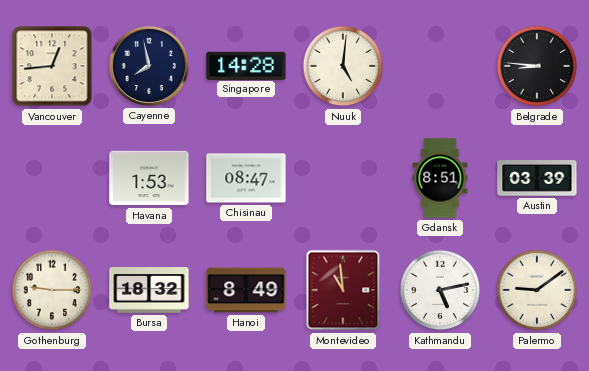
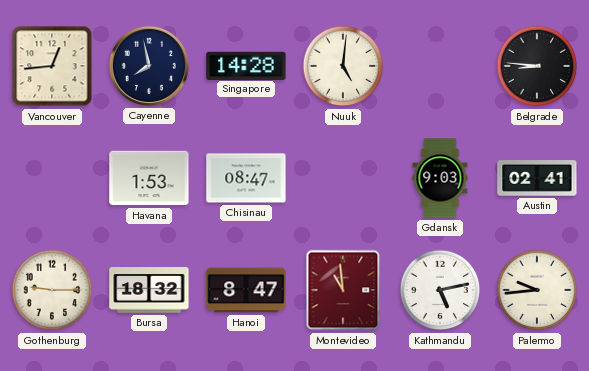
Gdansk: 8:51 -> 9:03
Austin: 03:39 -> 02:41
Hanoi: 8:49 -> 8:47
Palermo: 9:09 -> 9:44
